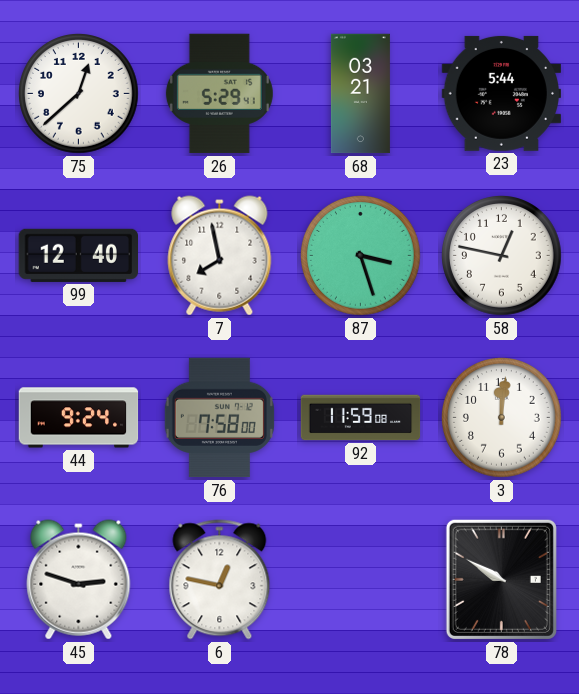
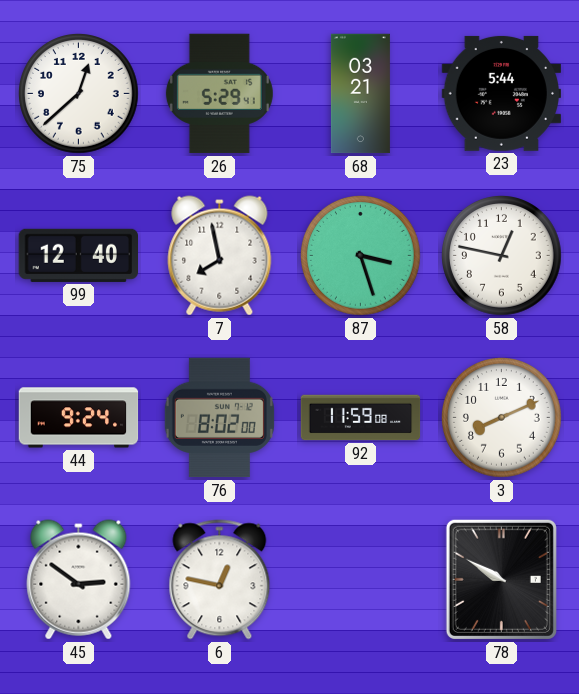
76: 7:58 -> 8:02
3: 12:01 -> 8:11
45: 2:48 -> 2:51
